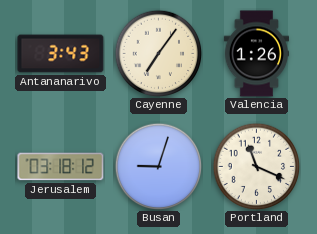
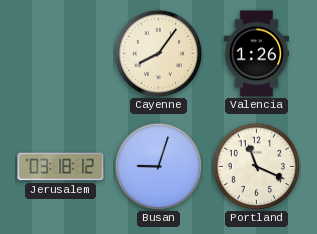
Antananarivo: 3:43 -> none
Cayenne: 7:06 -> 8:06
